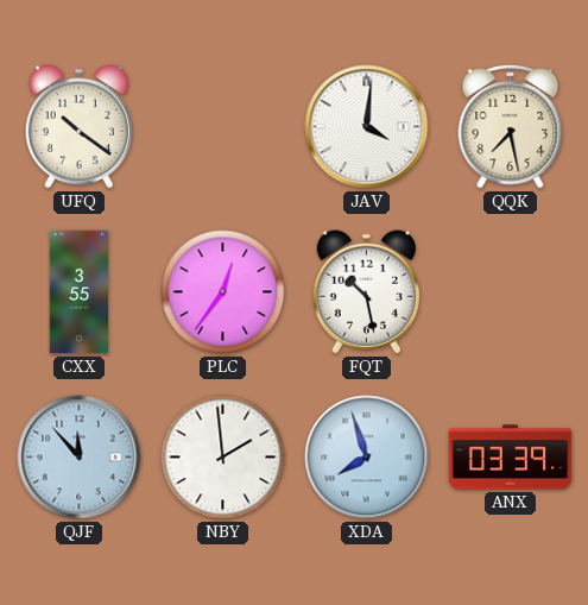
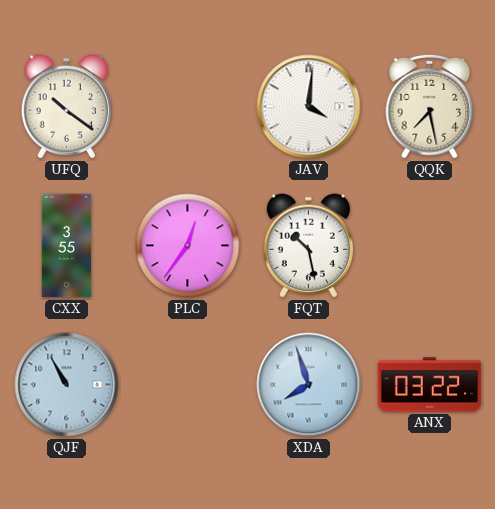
QJF: 11:53 -> 10:55
NBY: 1:59 -> none
ANX: 03:39 -> 03:22
